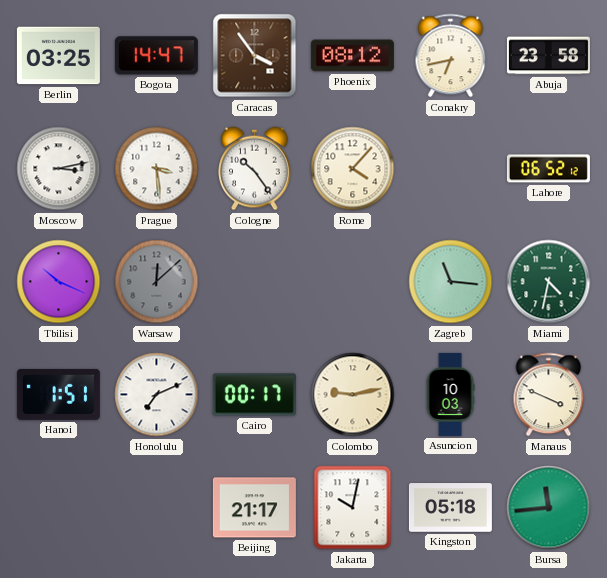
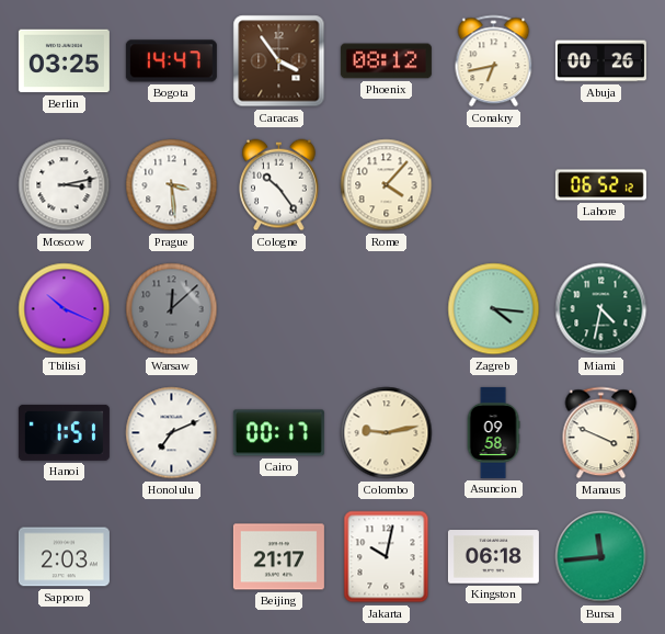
Abuja: 23:58 -> 00:26
Zagreb: 11:16 -> 4:16
Asuncion: 10:03 -> 09:58
Sapporo: none -> 2:03
Kingston: 05:18 -> 06:18
